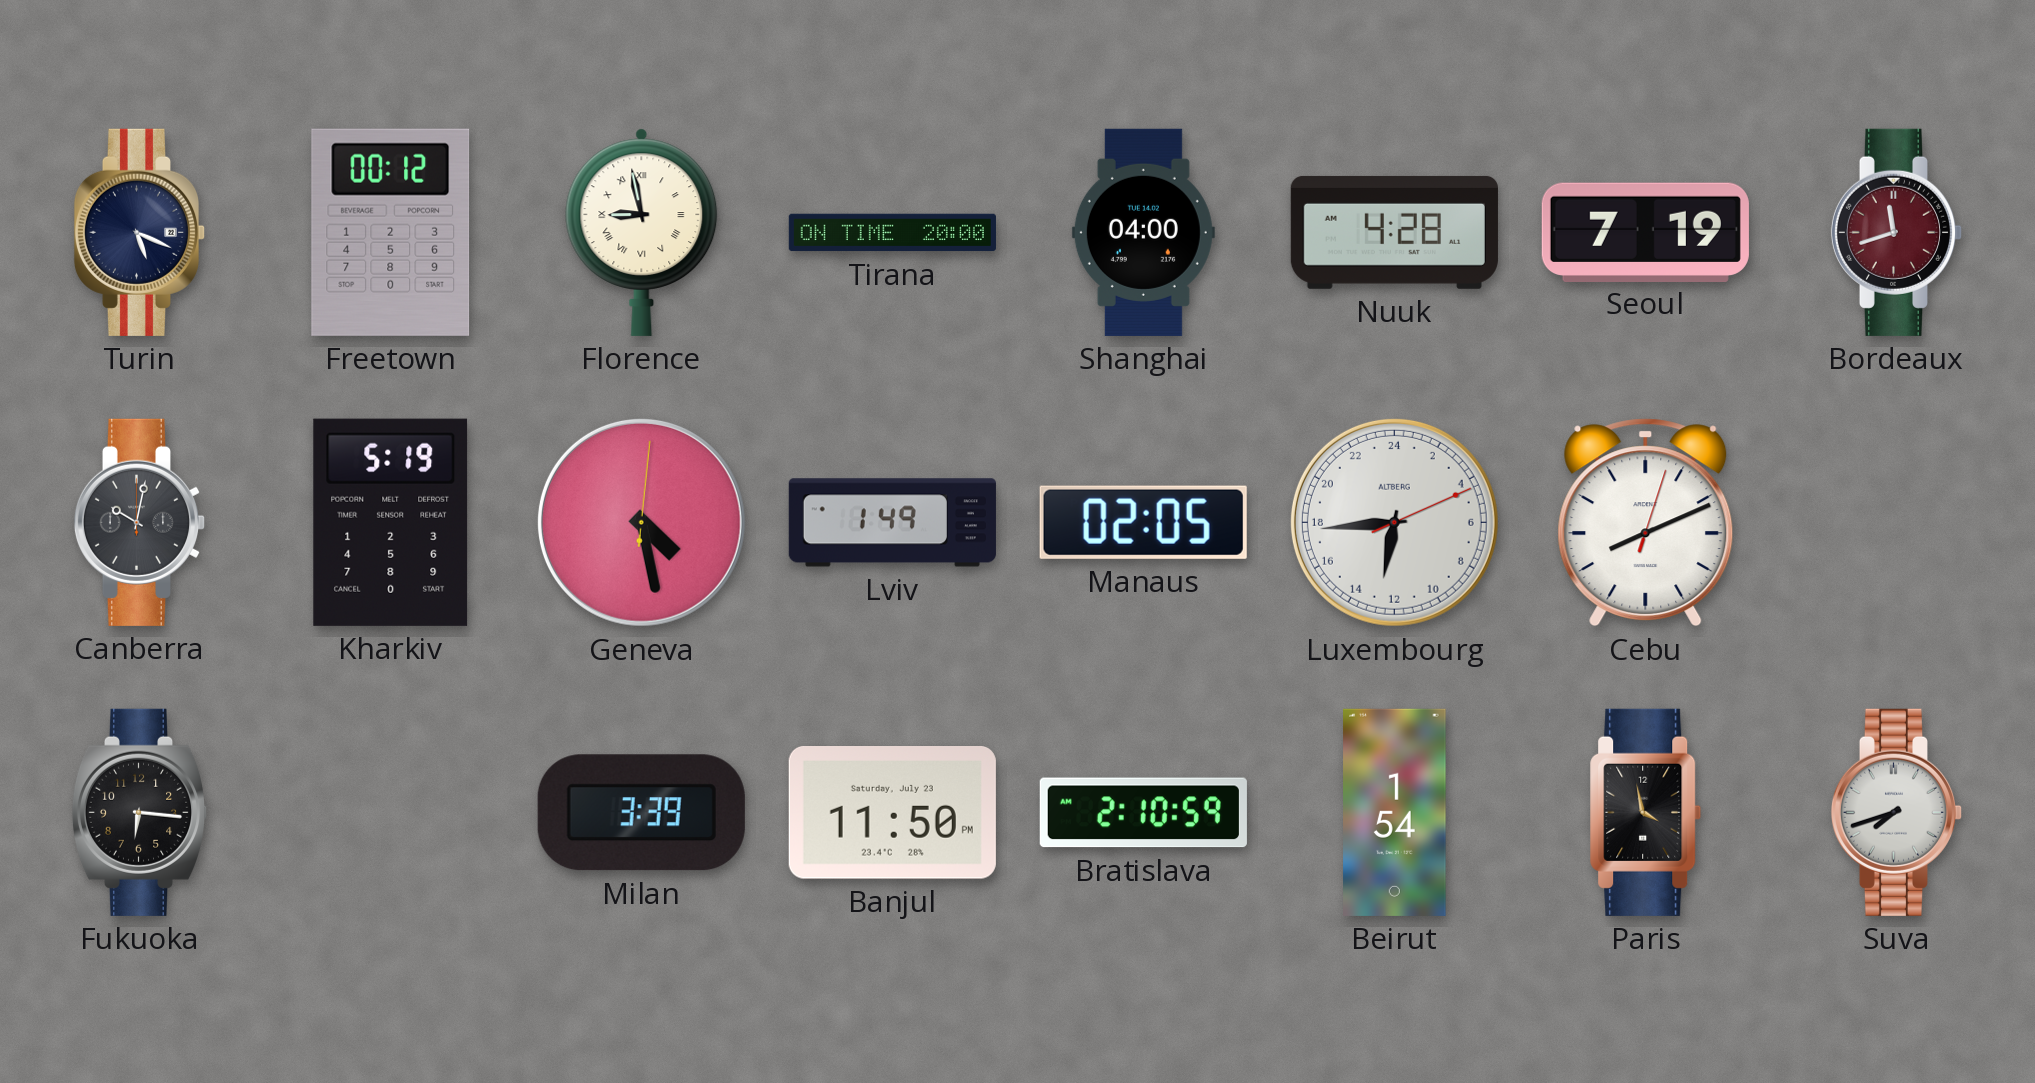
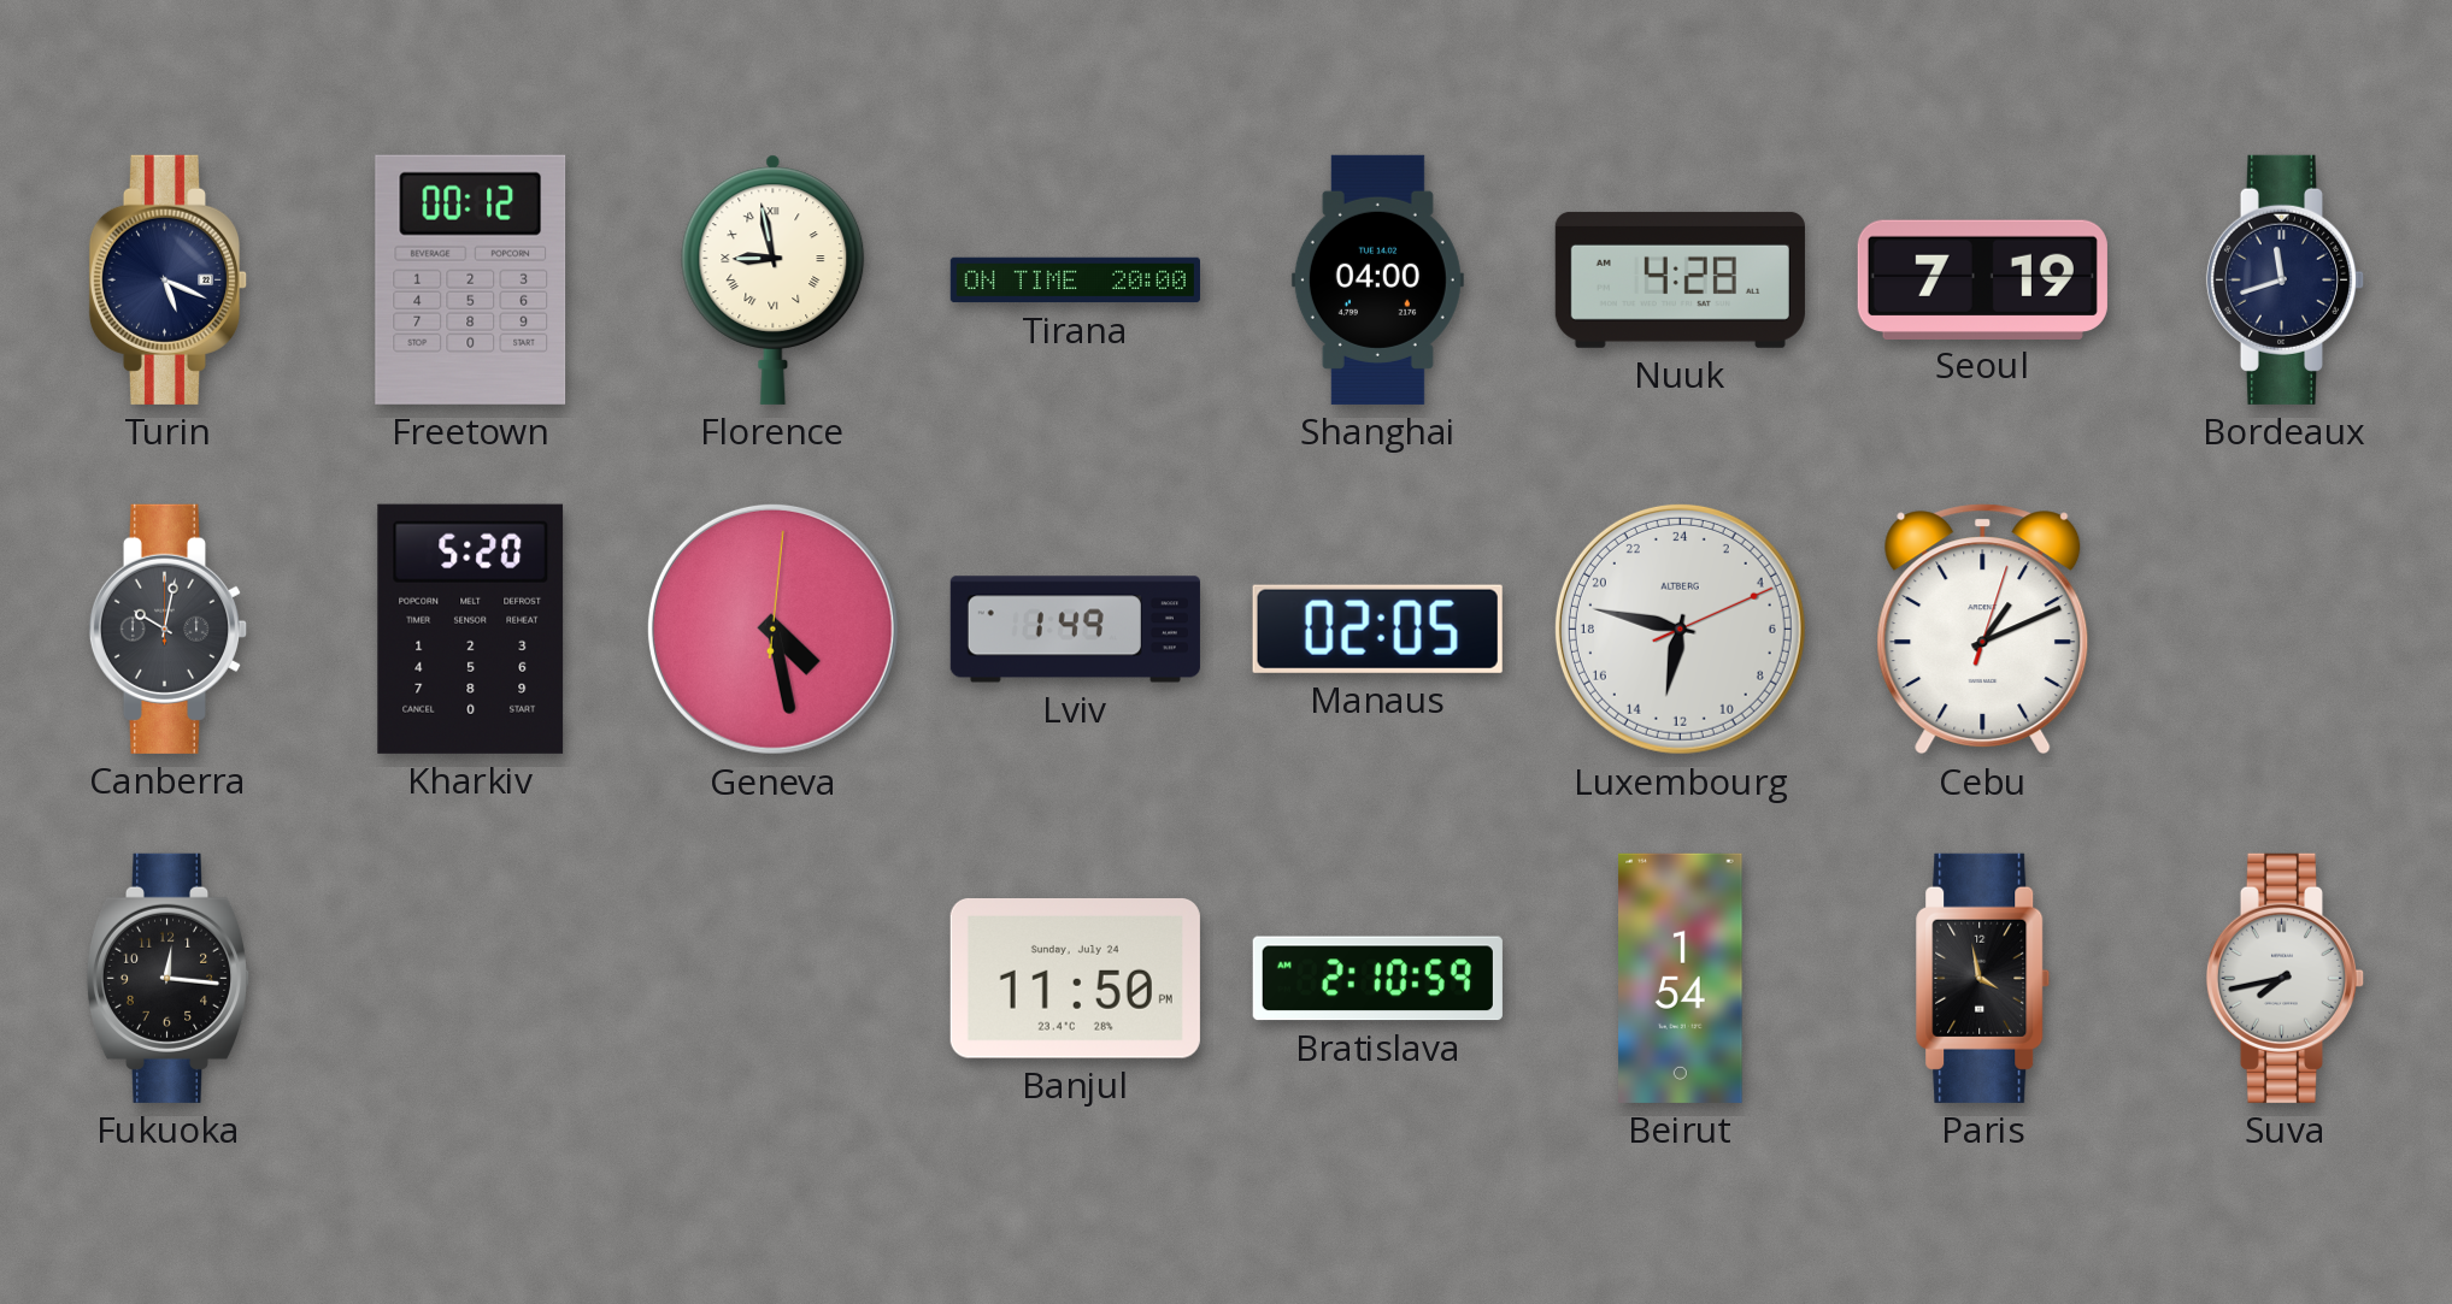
Bordeaux dial: burgundy -> navy
Kharkiv: 5:19 -> 5:20
Luxembourg: 12:44 -> 12:47
Cebu: 8:11 -> 1:11
Fukuoka: 6:16 -> 12:16
Milan: 3:39 -> none
Banjul date: Saturday, July 23 -> Sunday, July 24
Suva: 7:42 -> 7:43
